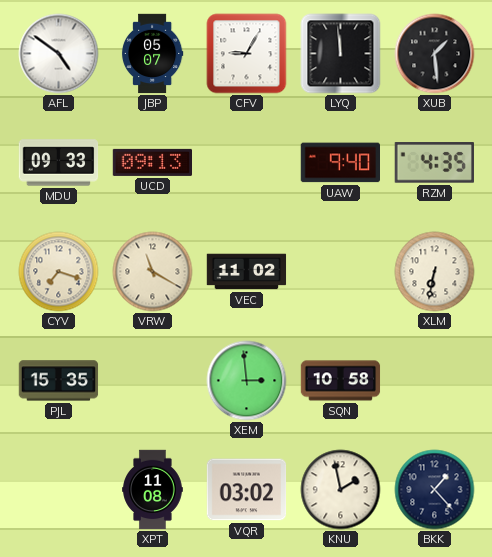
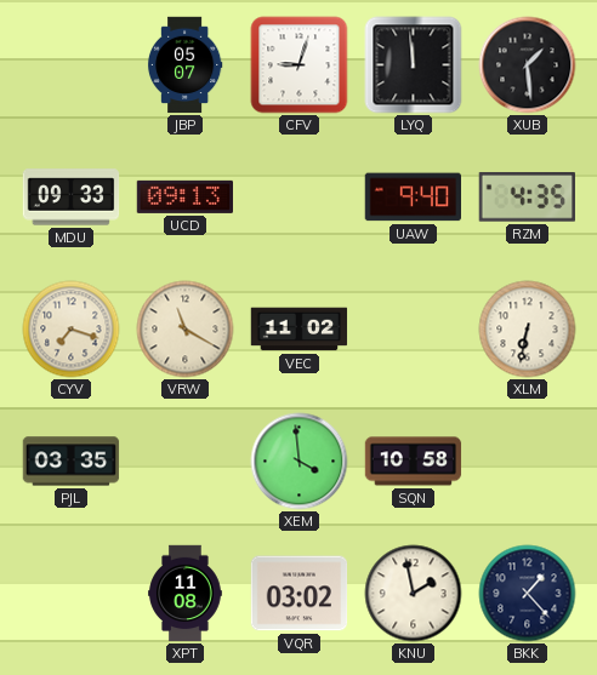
AFL: 4:51 -> none
CFV: 9:05 -> 9:03
PJL: 15:35 -> 03:35
XEM: 2:59 -> 3:59
